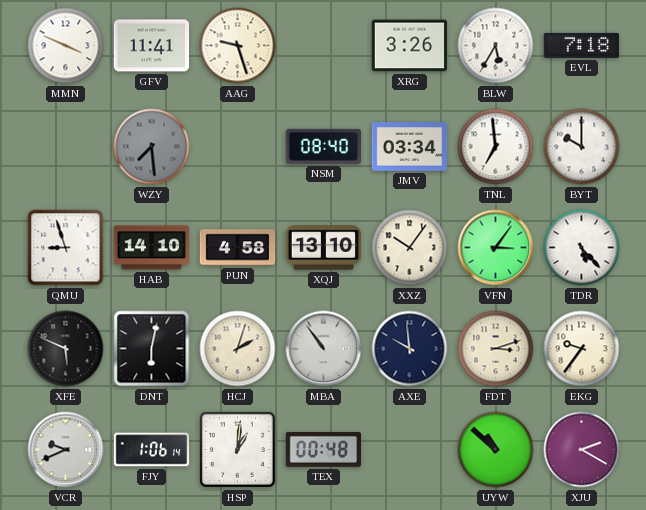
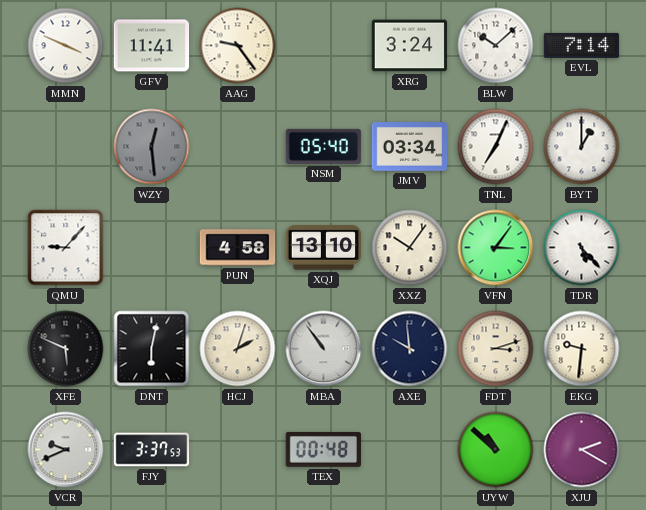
AAG: 9:27 -> 9:24
XRG: 3:26 -> 3:24
BLW: 5:35 -> 10:08
EVL: 7:18 -> 7:14
WZY: 7:29 -> 12:29
NSM: 08:40 -> 05:40
TNL: 6:59 -> 7:04
BYT: 10:00 -> 1:00
QMU: 8:57 -> 9:07
HAB: 14:10 -> none
EKG: 9:36 -> 9:31
FJY: 1:06 -> 3:37
HSP: 1:01 -> none
